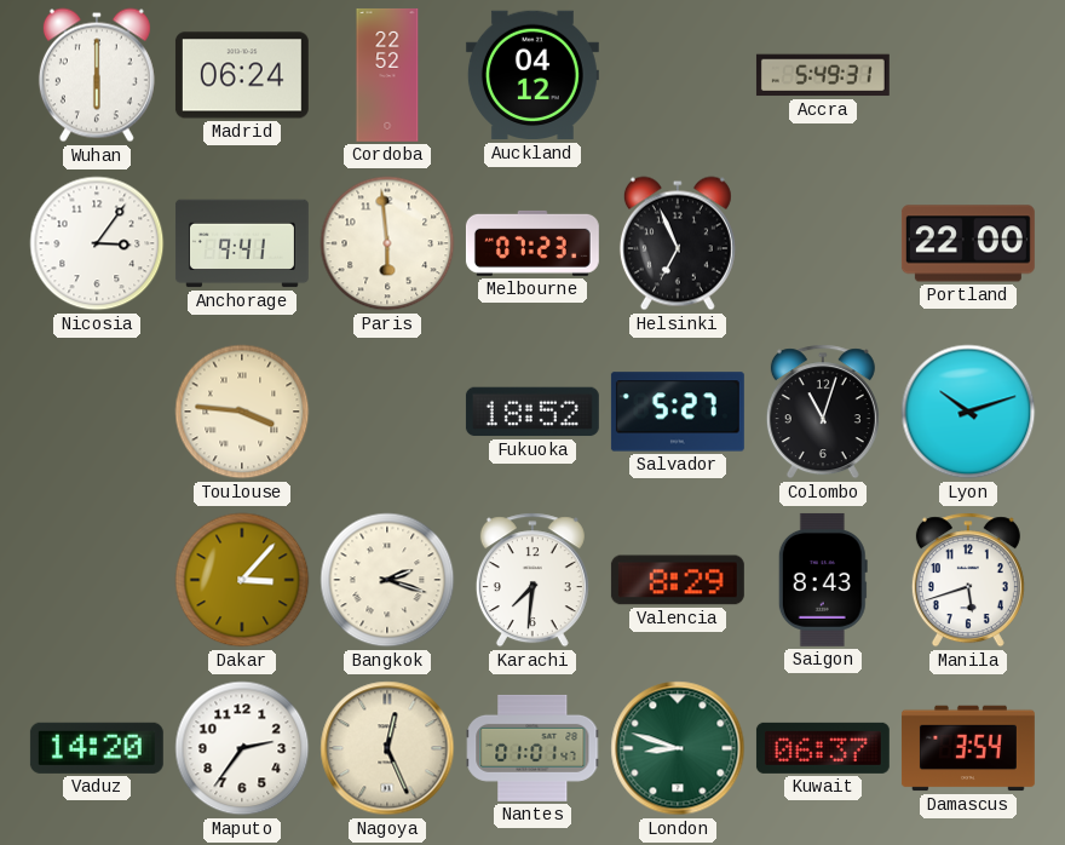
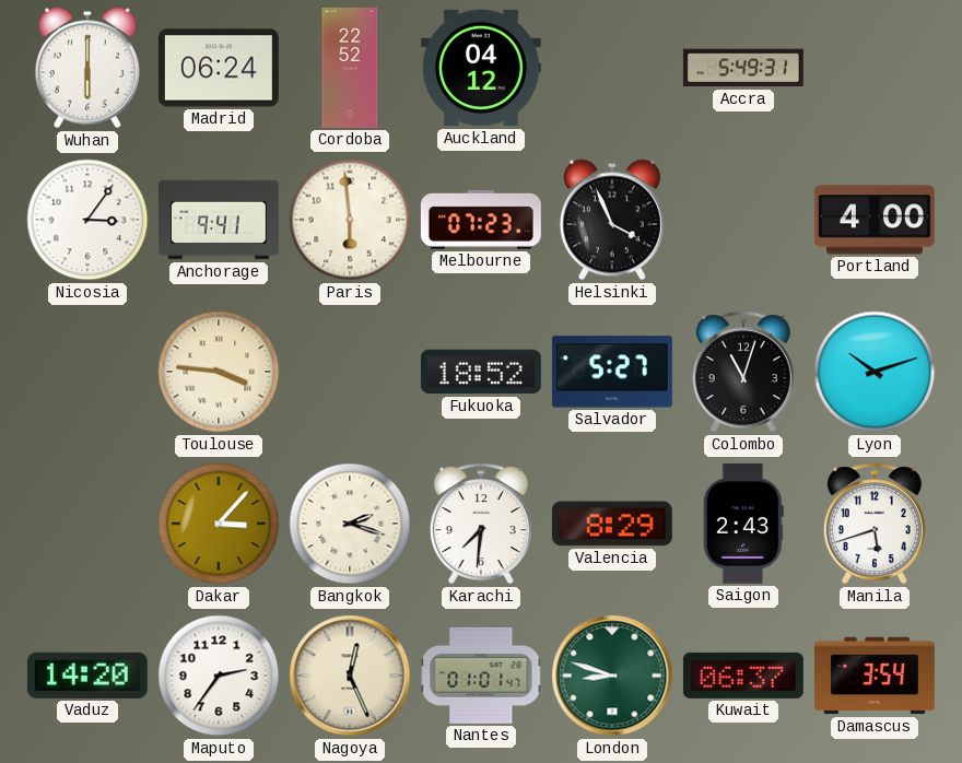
Helsinki: 6:56 -> 3:56
Portland: 22:00 -> 4:00
Saigon: 8:43 -> 2:43
